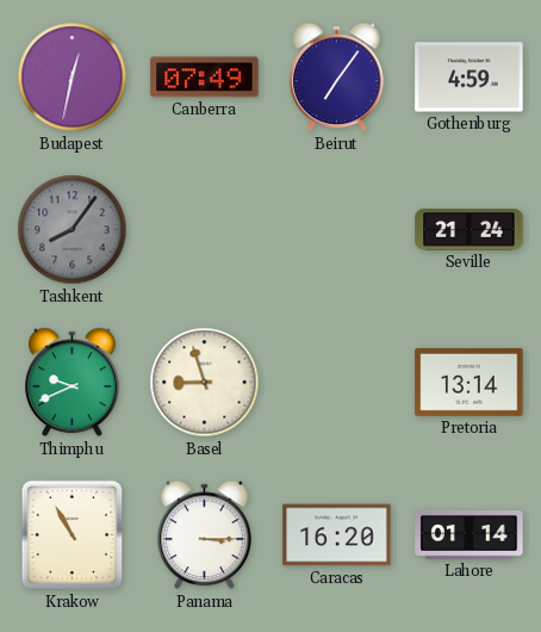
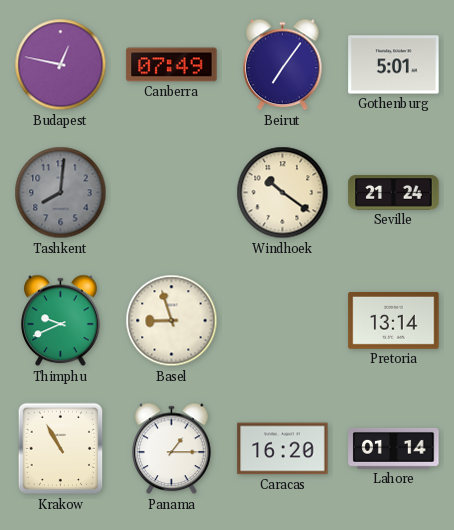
Budapest: 12:32 -> 12:47
Gothenburg: 4:59 -> 5:01
Tashkent: 8:06 -> 8:01
Windhoek: none -> 10:21
Panama: 3:15 -> 1:15
